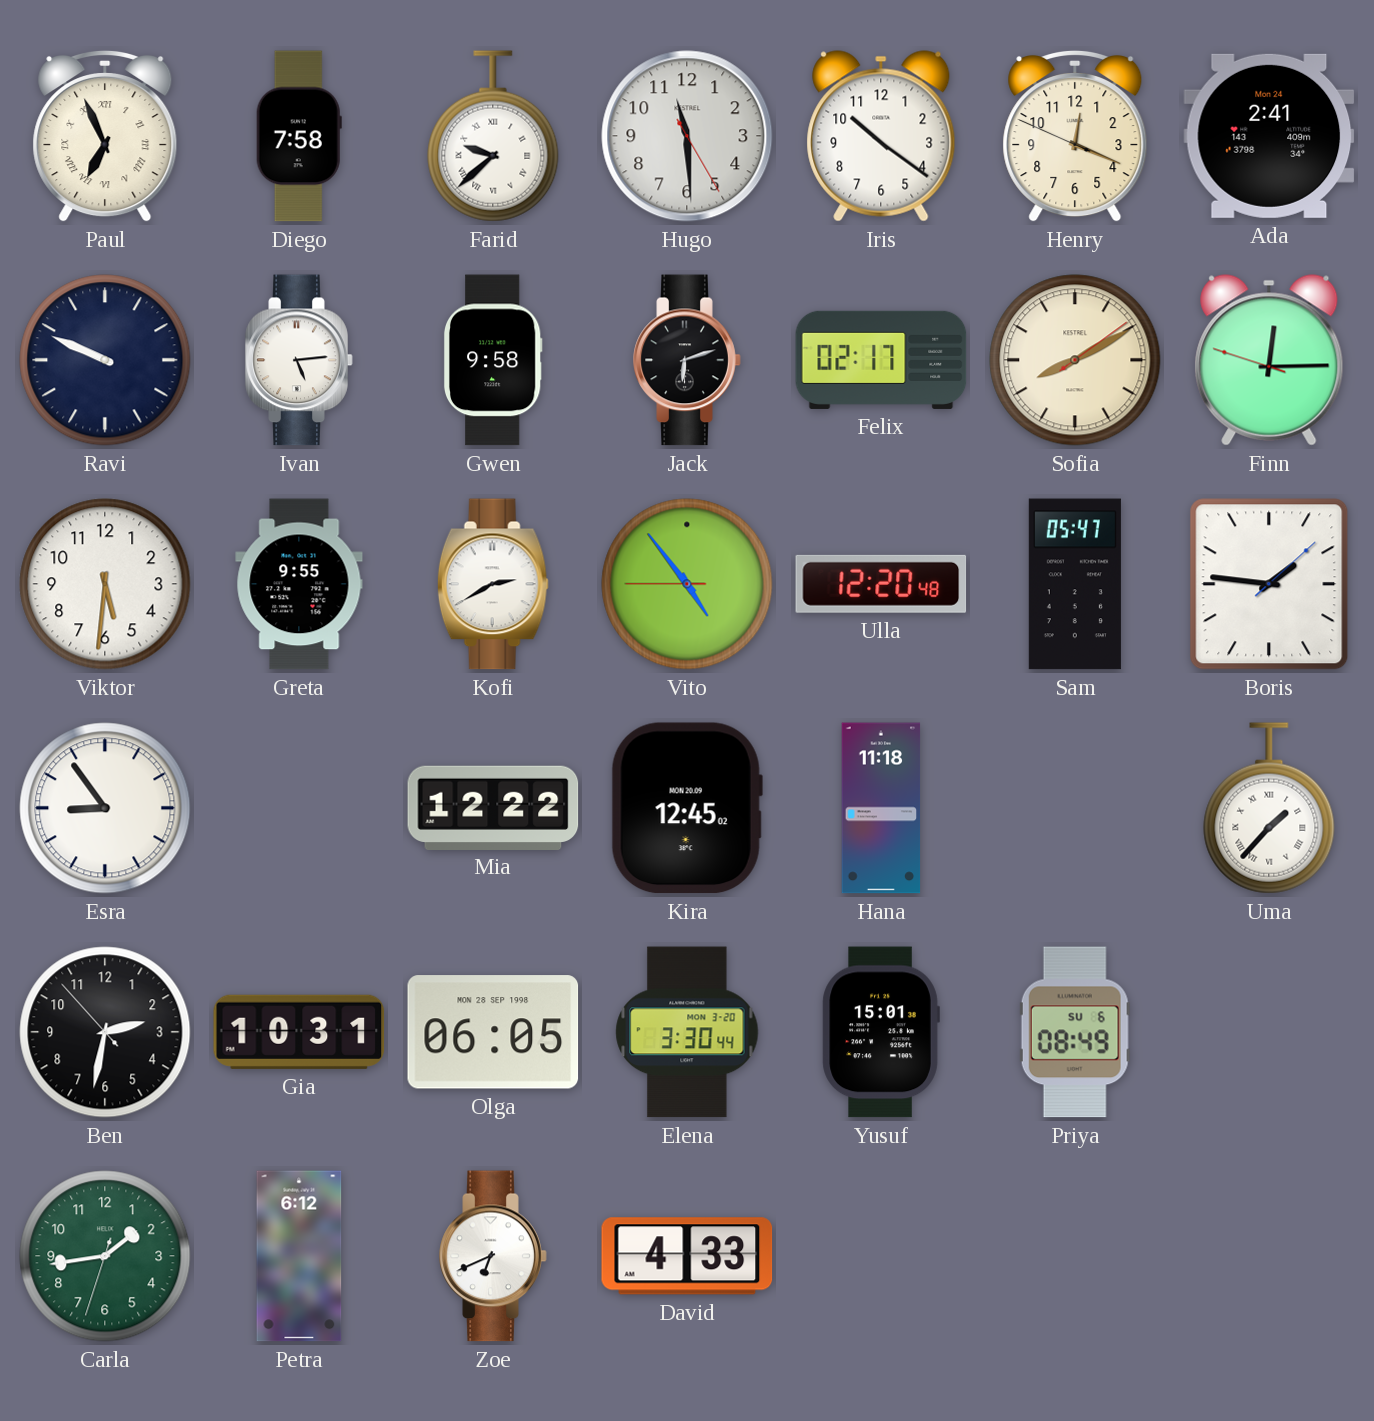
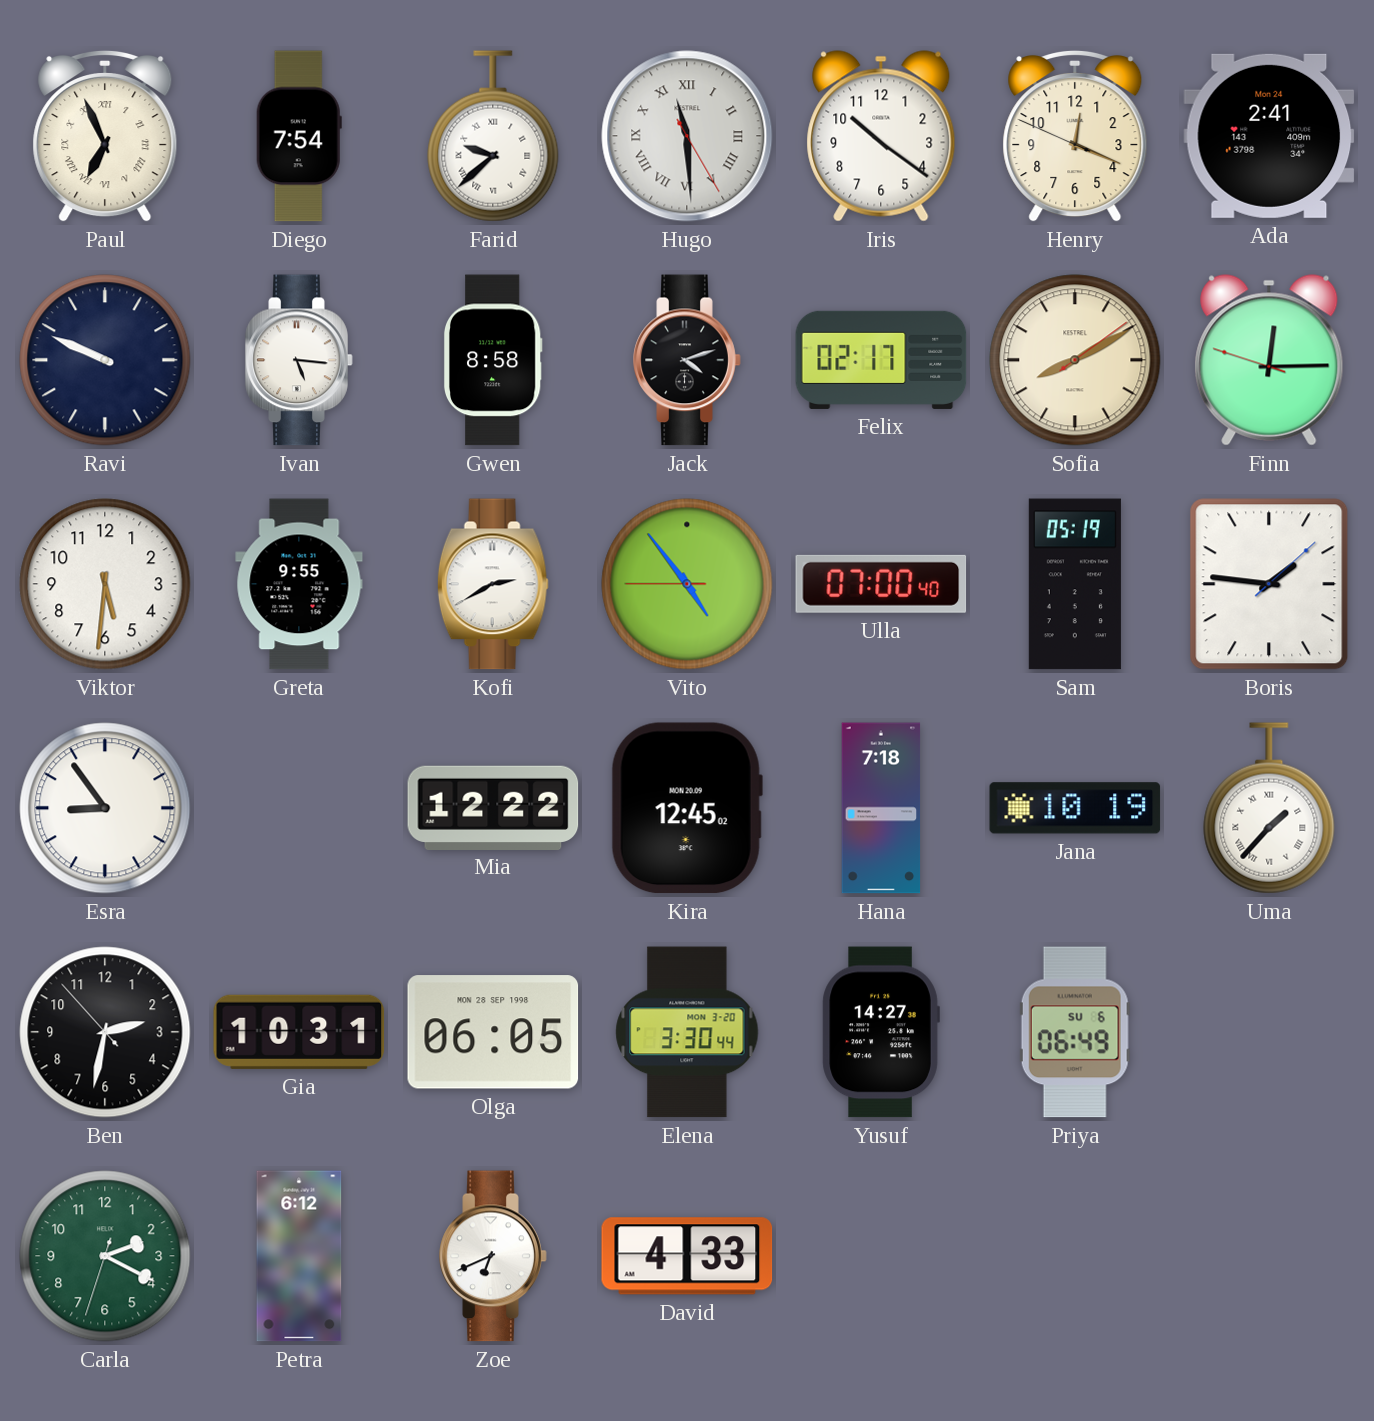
Diego: 7:58 -> 7:54
Hugo numerals: Arabic -> Roman
Ivan: 5:14 -> 5:16
Gwen: 9:58 -> 8:58
Jack: 6:12 -> 4:12
Ulla: 12:20 -> 07:00
Sam: 05:47 -> 05:19
Hana: 11:18 -> 7:18
Jana: none -> 10:19
Yusuf: 15:01 -> 14:27
Priya: 08:49 -> 06:49
Carla: 1:43 -> 2:19
